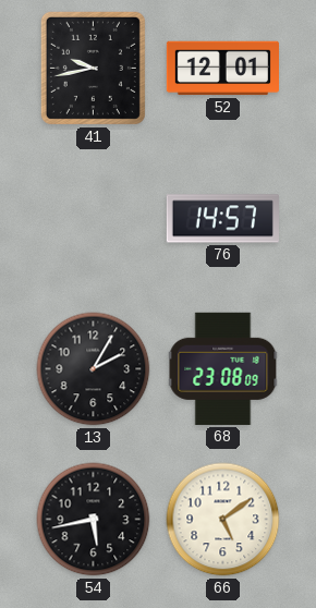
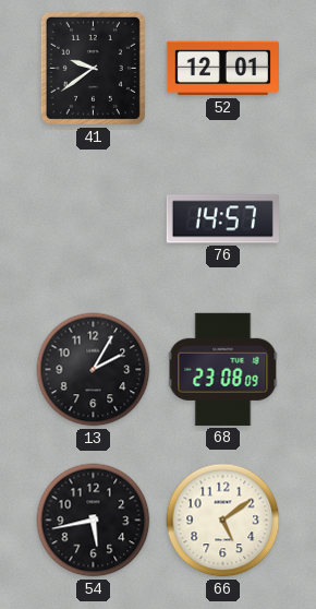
41: 9:43 -> 9:39
